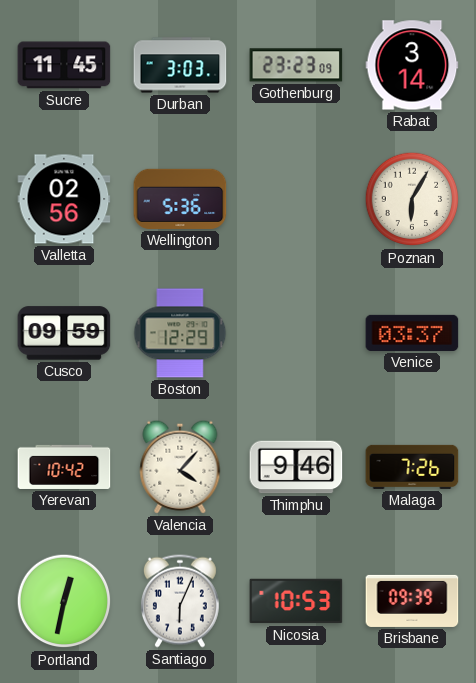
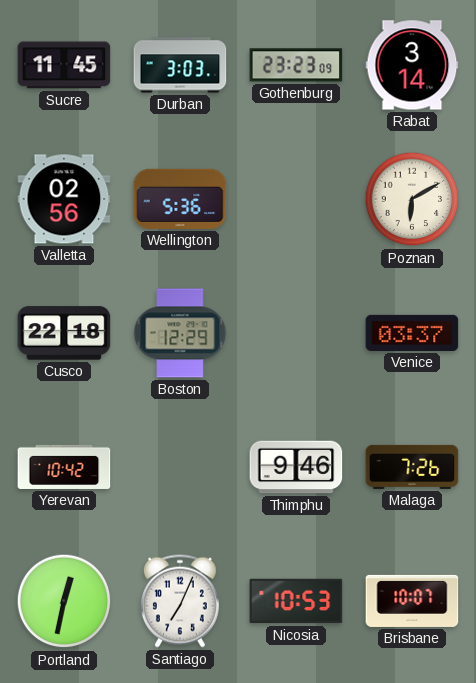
Poznan: 6:05 -> 6:10
Cusco: 09:59 -> 22:18
Valencia: 4:07 -> none
Santiago: 6:04 -> 7:04
Brisbane: 09:39 -> 10:07
